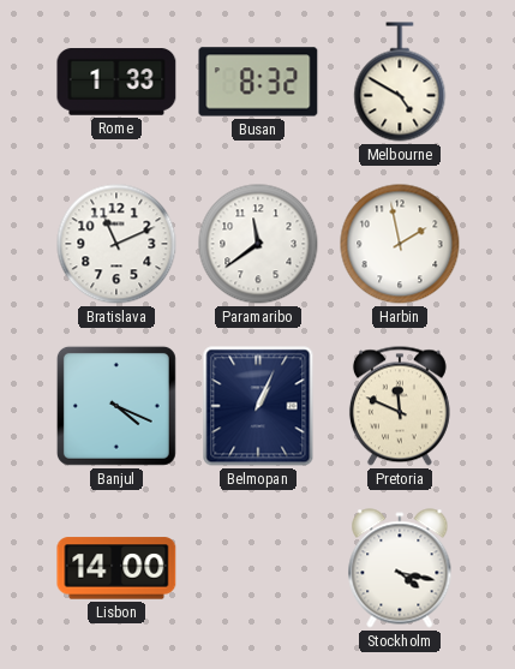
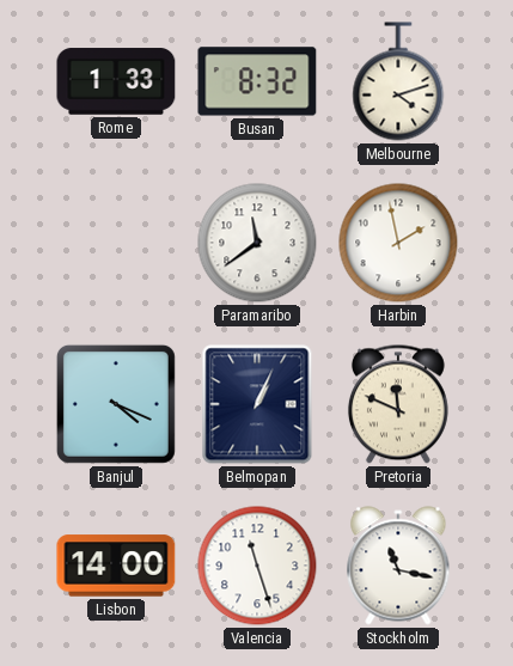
Melbourne: 4:50 -> 4:12
Bratislava: 11:11 -> none
Valencia: none -> 11:27
Stockholm: 4:17 -> 11:17
